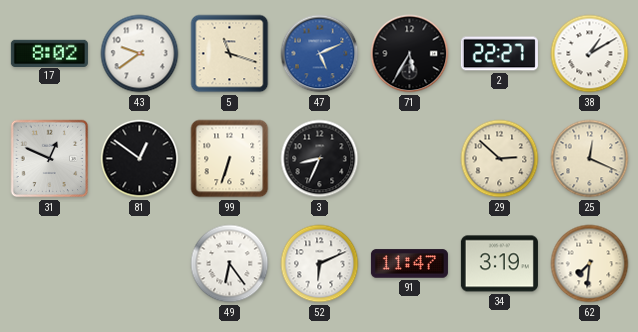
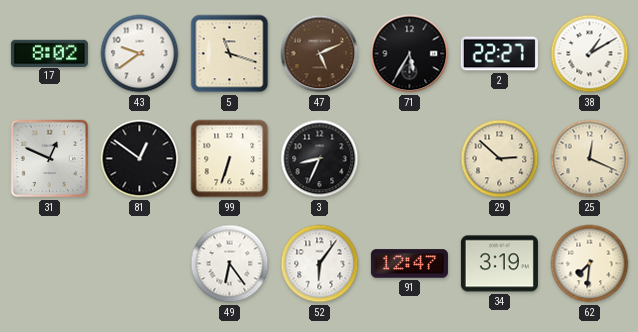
47 dial: blue -> brown
52: 6:11 -> 6:06
91: 11:47 -> 12:47
